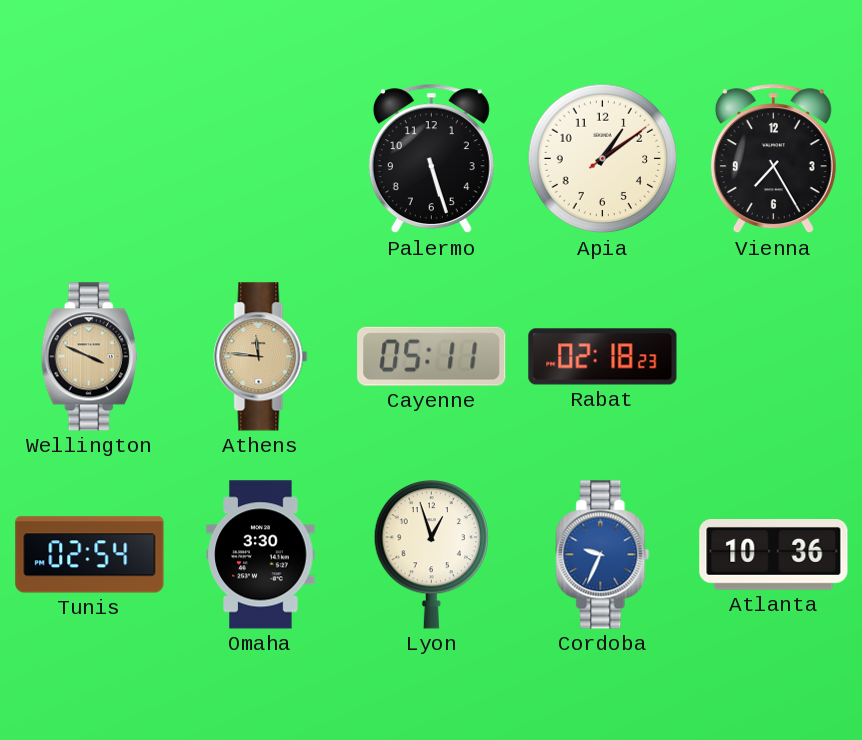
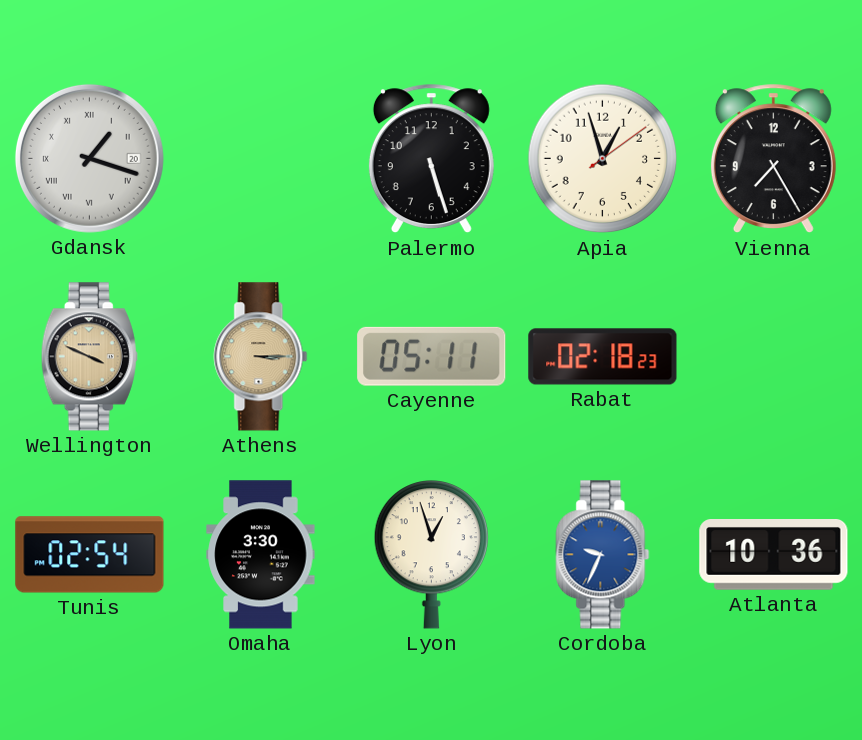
Gdansk: none -> 1:18
Apia: 1:09 -> 12:57
Athens: 11:46 -> 3:15
